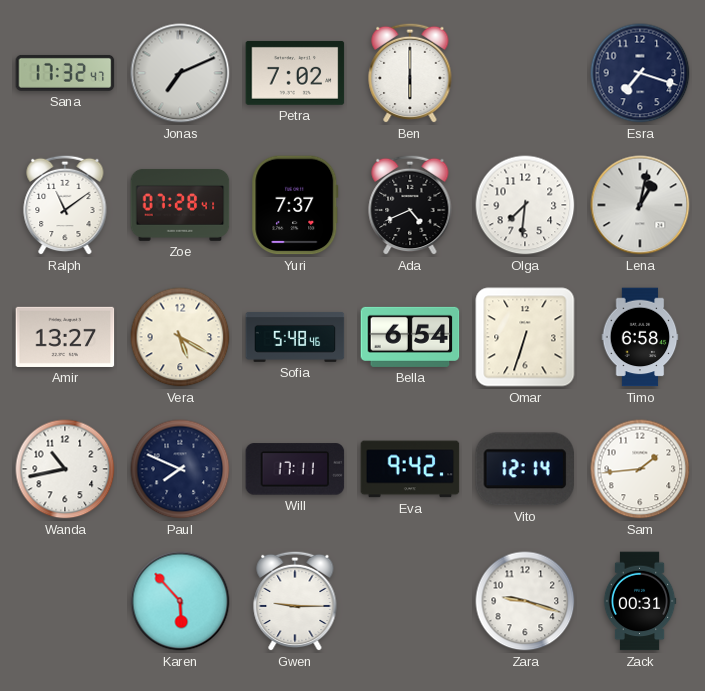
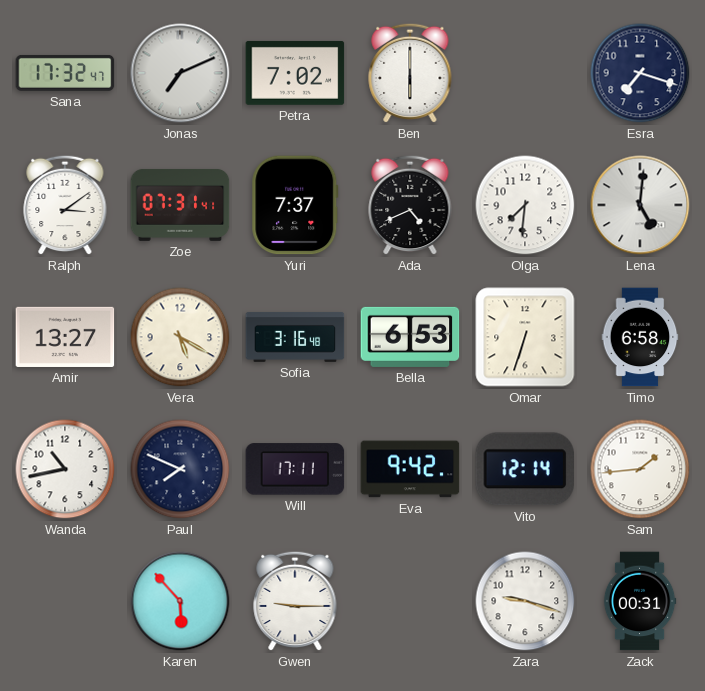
Ralph: 11:09 -> 3:09
Zoe: 07:28 -> 07:31
Lena: 1:02 -> 5:01
Sofia: 5:48 -> 3:16
Bella: 6:54 -> 6:53
